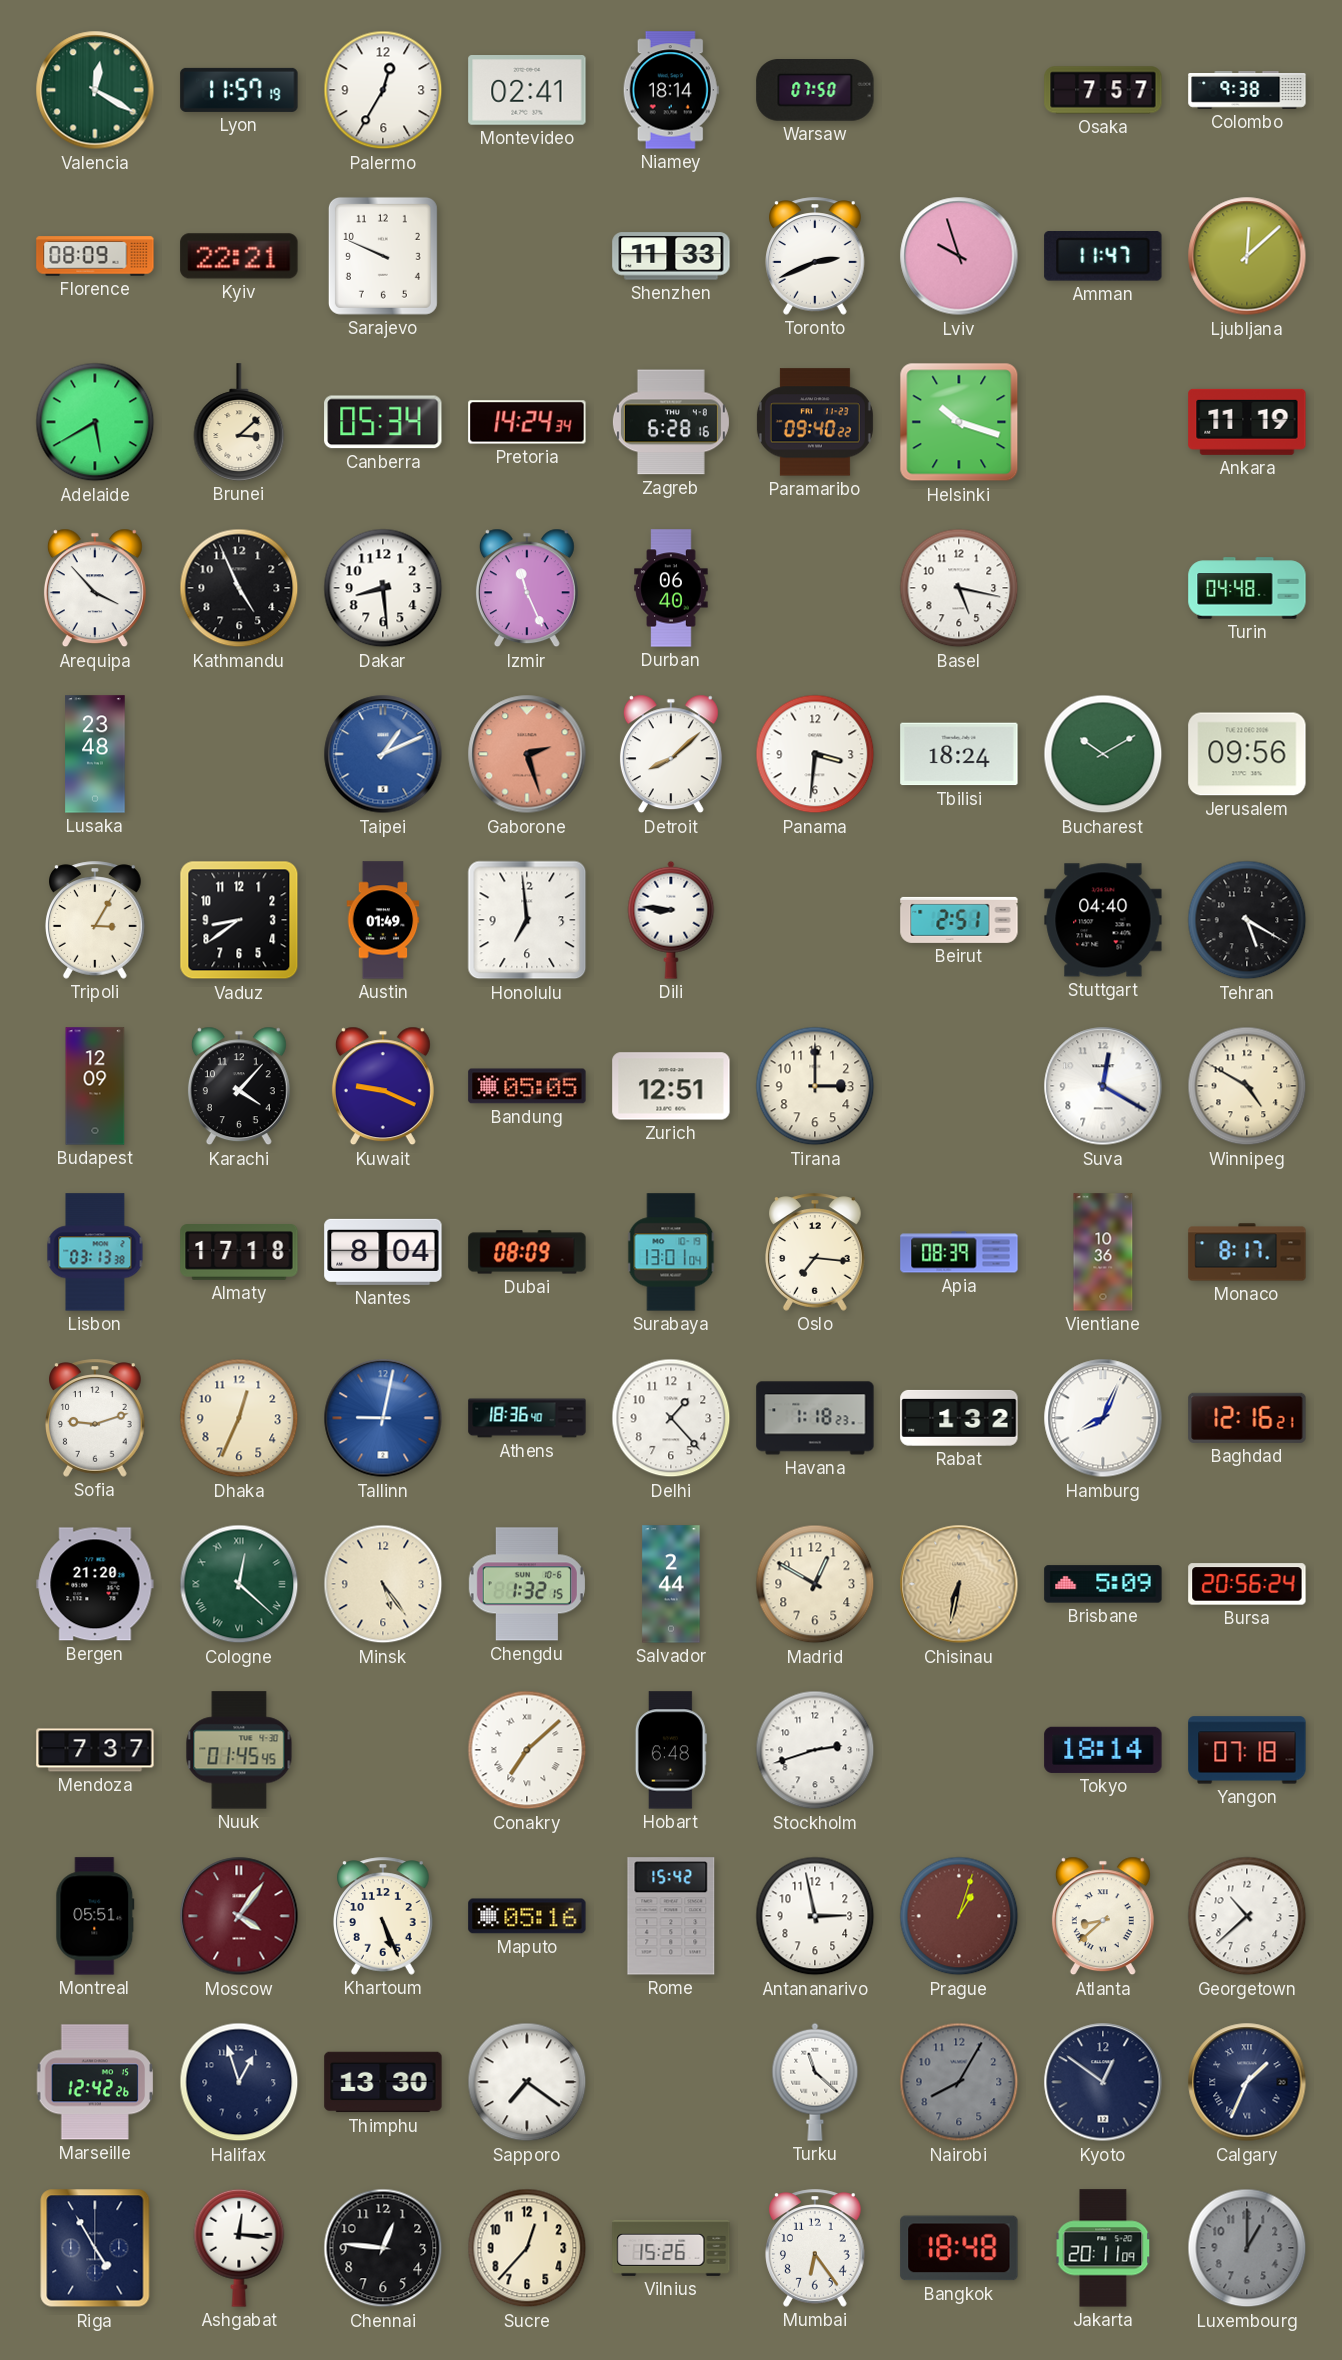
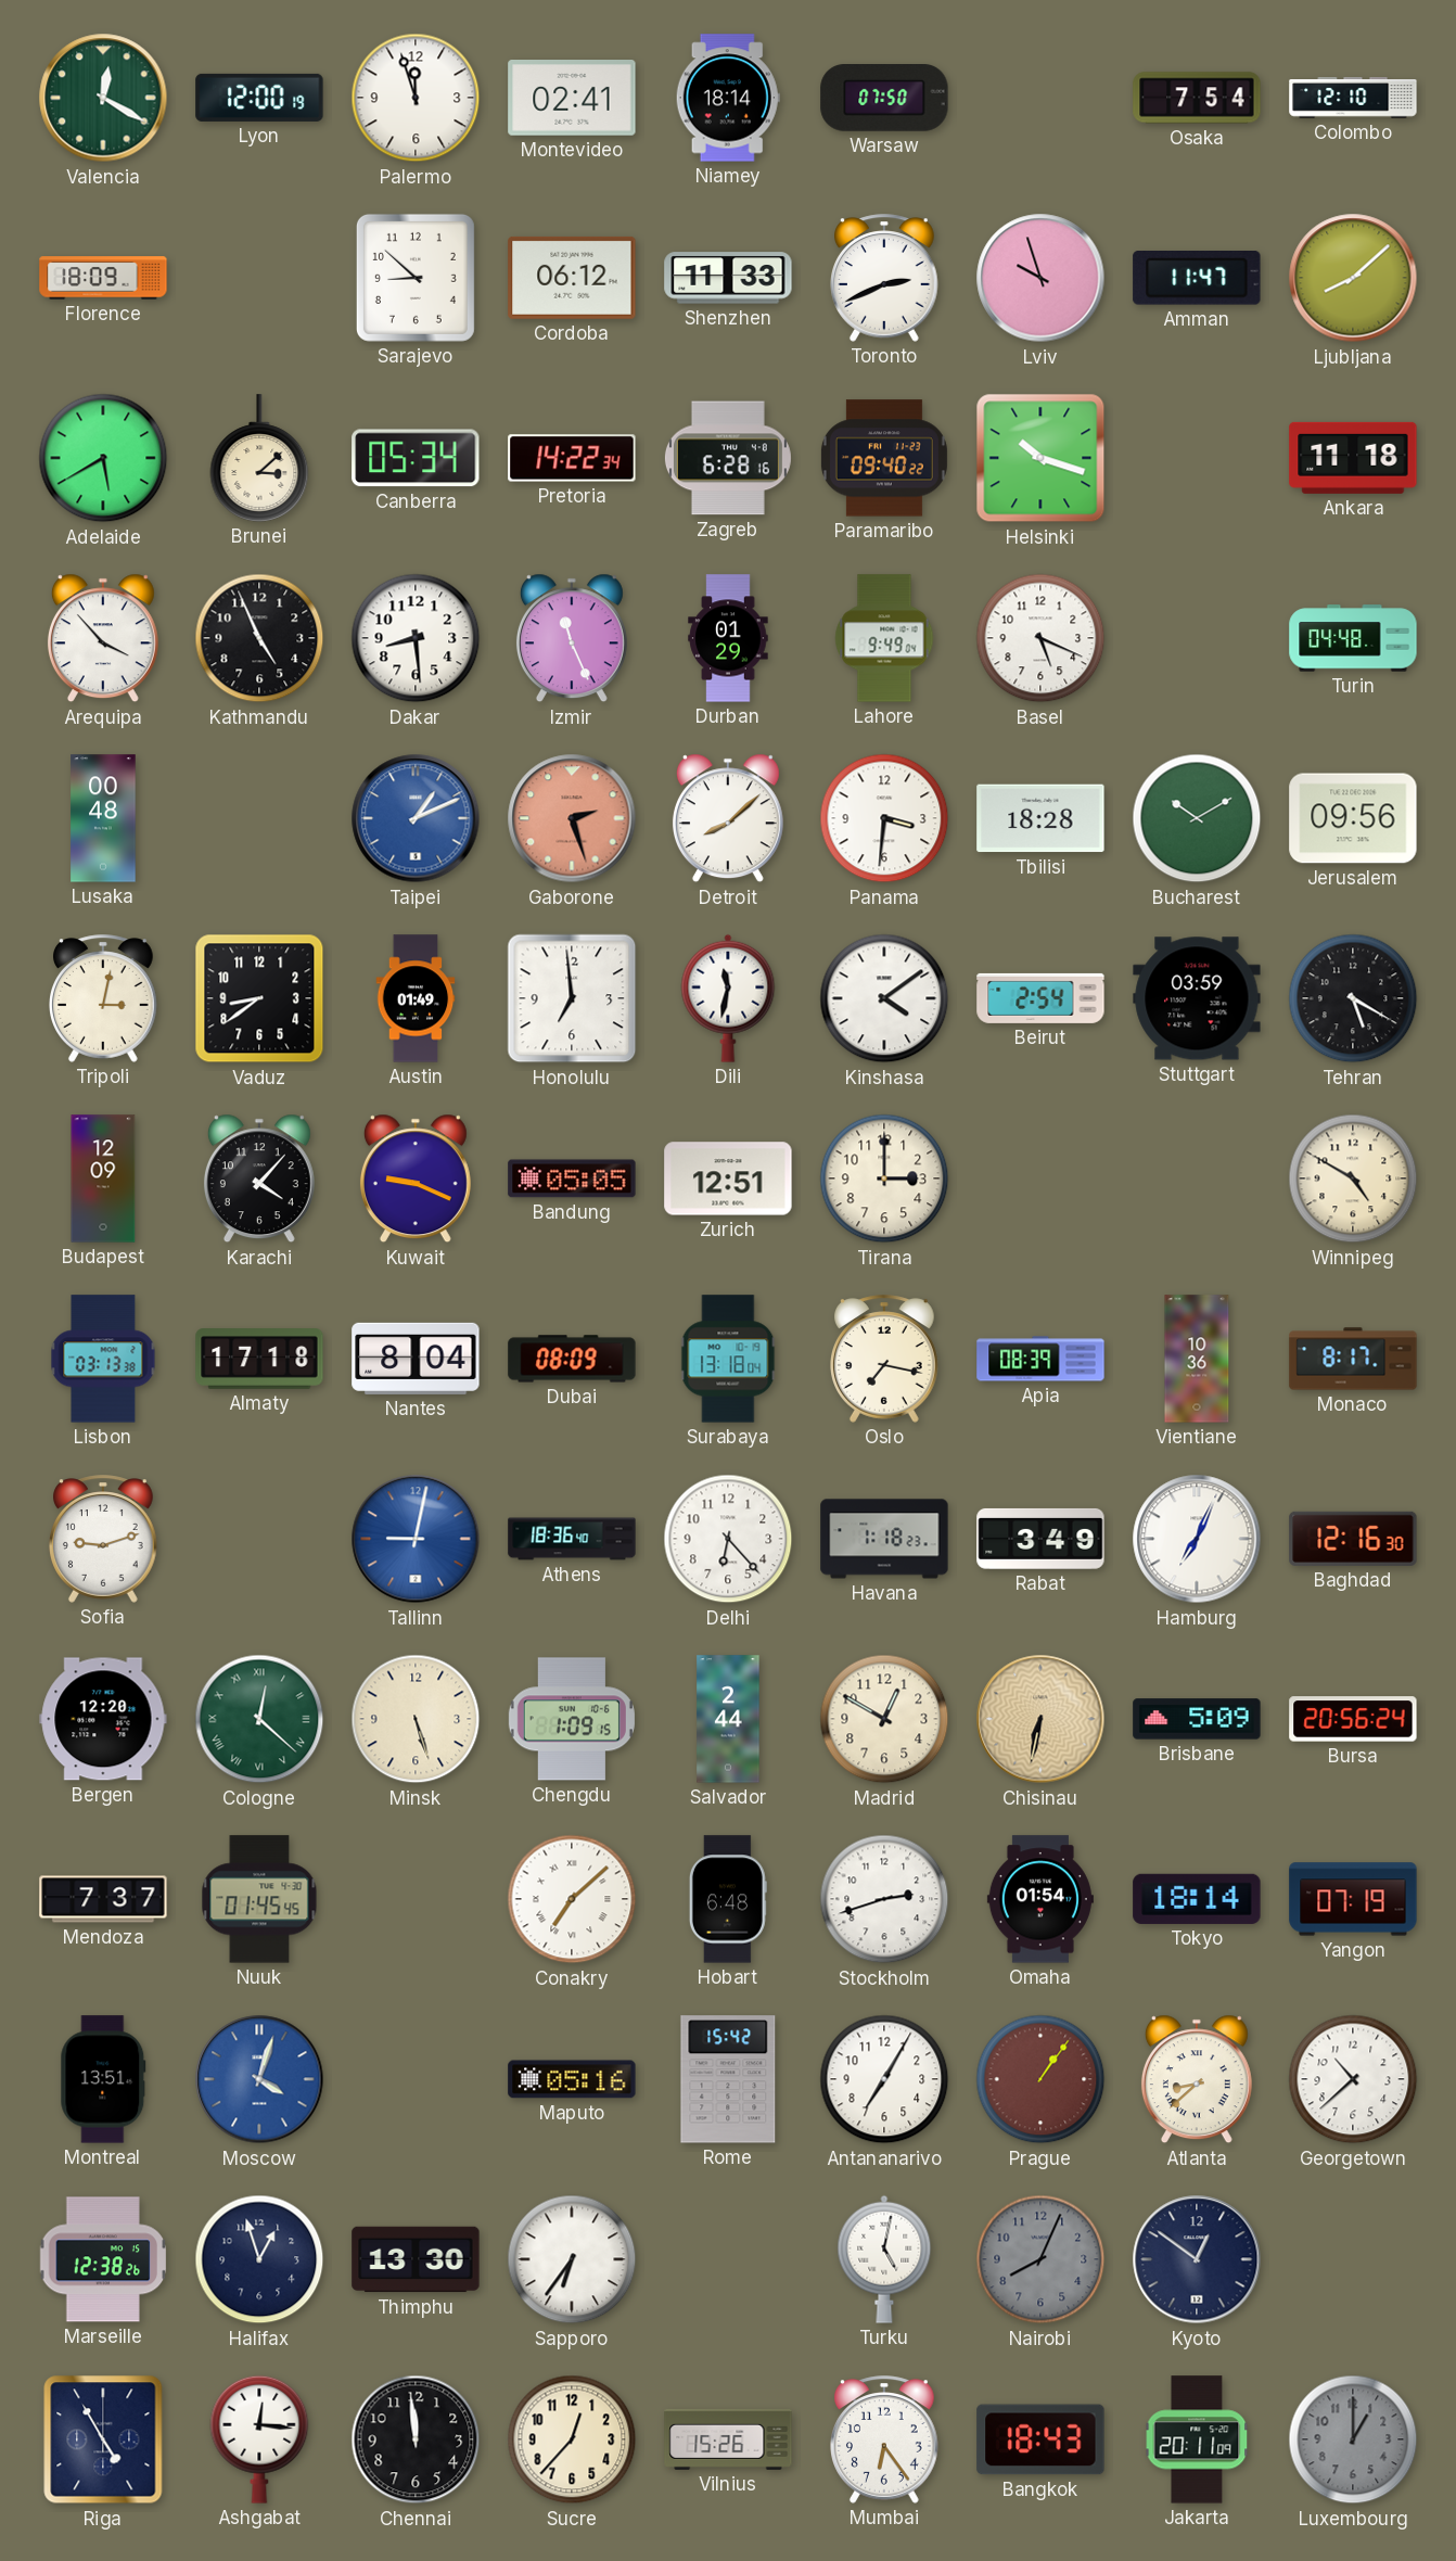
Lyon: 11:57 -> 12:00
Palermo: 12:35 -> 11:57
Osaka: 7:57 -> 7:54
Colombo: 9:38 -> 12:10
Florence: 08:09 -> 18:09
Kyiv: 22:21 -> none
Sarajevo: 9:49 -> 8:52
Cordoba: none -> 06:12
Ljubljana: 12:08 -> 8:08
Pretoria: 14:24 -> 14:22
Ankara: 11:19 -> 11:18
Durban: 06:40 -> 01:29
Lahore: none -> 9:49
Basel: 5:17 -> 5:19
Lusaka: 23:48 -> 00:48
Tbilisi: 18:24 -> 18:28
Tripoli: 3:05 -> 3:02
Dili: 8:46 -> 11:32
Kinshasa: none -> 4:09
Beirut: 2:51 -> 2:54
Stuttgart: 04:40 -> 03:59
Suva: 12:20 -> none
Surabaya: 13:01 -> 13:18
Oslo: 7:16 -> 7:17
Dhaka: 12:34 -> none
Delhi: 1:23 -> 6:23
Rabat: 1:32 -> 3:49
Hamburg: 8:04 -> 7:04
Baghdad: 12:16:21 -> 12:16:30
Bergen: 21:20 -> 12:20
Minsk: 5:24 -> 5:27
Chengdu: 1:32 -> 1:09
Omaha: none -> 01:54
Yangon: 07:18 -> 07:19
Montreal: 05:51 -> 13:51
Moscow: 4:06 -> 4:03
Moscow dial: burgundy -> blue
Khartoum: 5:26 -> none
Antananarivo: 2:58 -> 7:05
Prague: 1:03 -> 1:06
Marseille: 12:42 -> 12:38
Sapporo: 7:21 -> 6:36
Turku: 11:22 -> 5:02
Nairobi: 8:05 -> 8:04
Calgary: 1:34 -> none
Chennai: 12:46 -> 11:59
Bangkok: 18:48 -> 18:43
